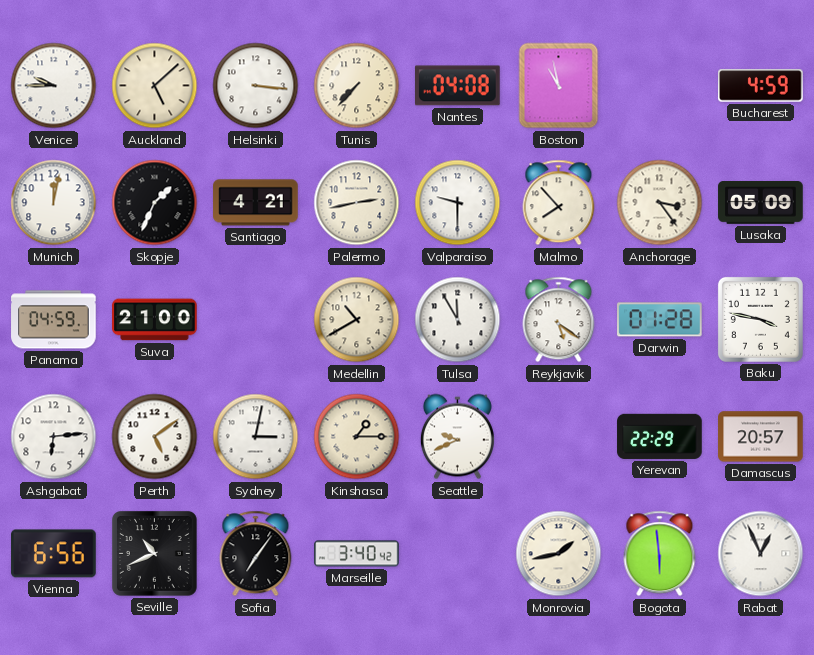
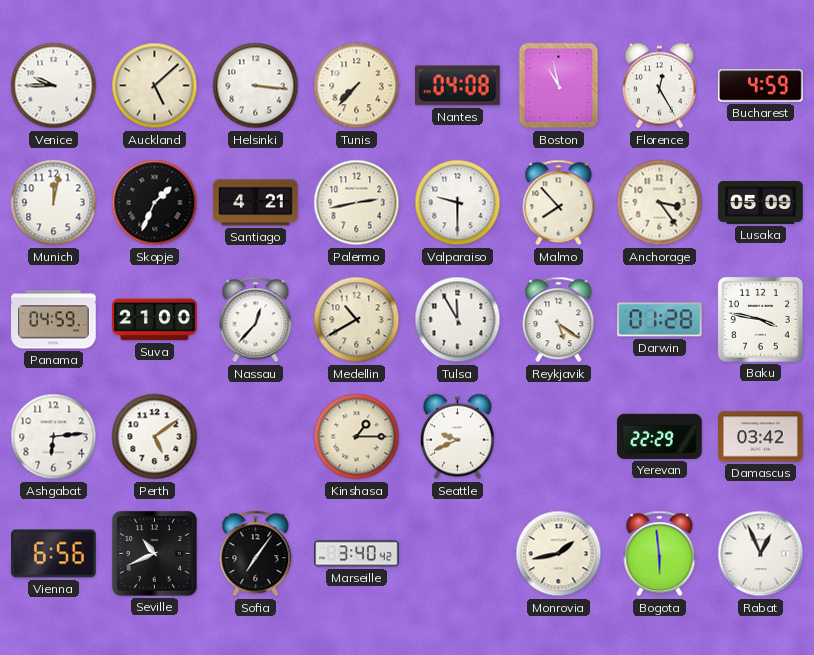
Florence: none -> 12:25
Nassau: none -> 12:37
Sydney: 3:02 -> none
Damascus: 20:57 -> 03:42
